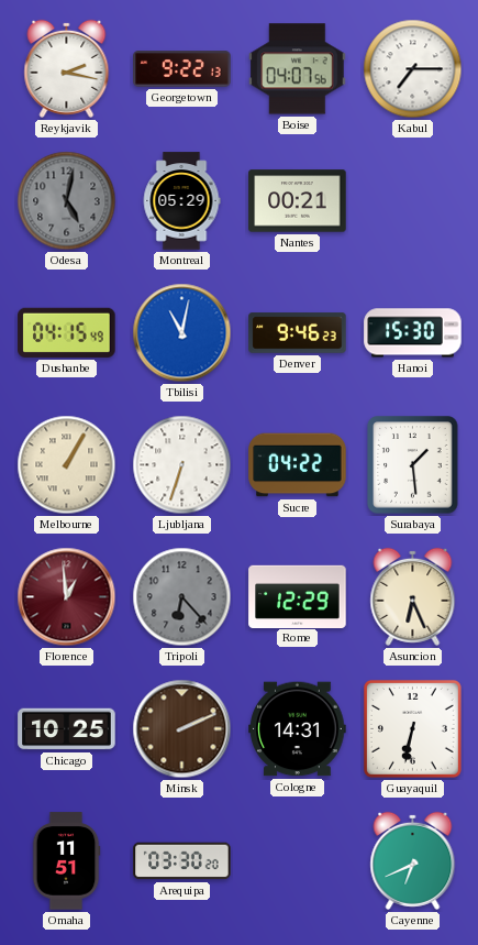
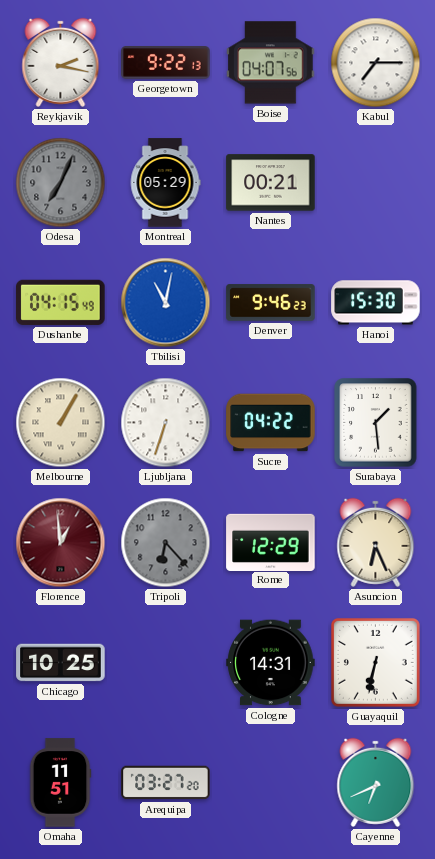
Odesa: 5:02 -> 7:04
Minsk: 2:11 -> none
Arequipa: 03:30 -> 03:27
